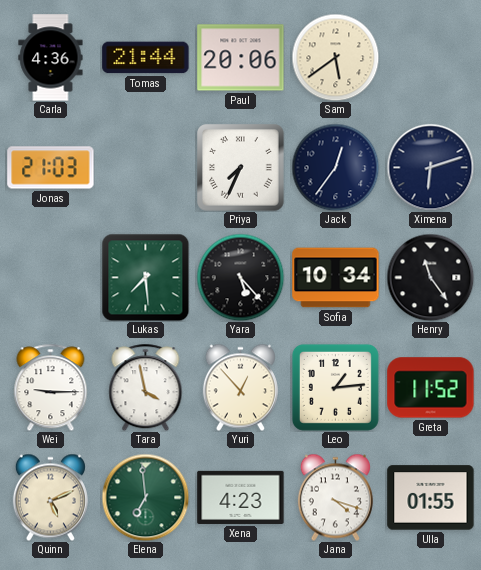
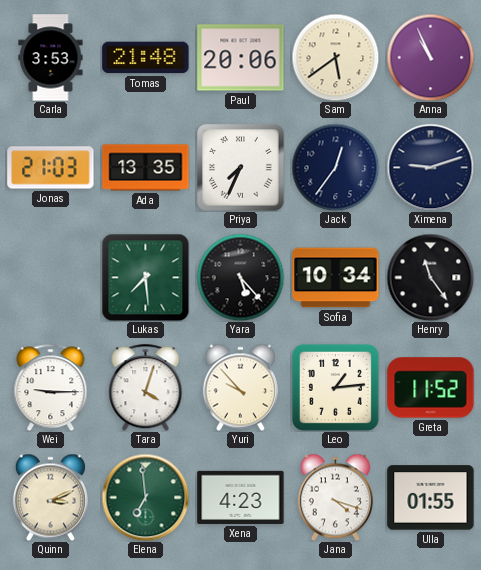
Carla: 4:36 -> 3:53
Tomas: 21:44 -> 21:48
Anna: none -> 10:56
Ada: none -> 13:35
Ximena: 6:12 -> 9:12
Tara: 3:58 -> 4:03
Yuri: 12:53 -> 9:53
Quinn: 5:11 -> 3:11
